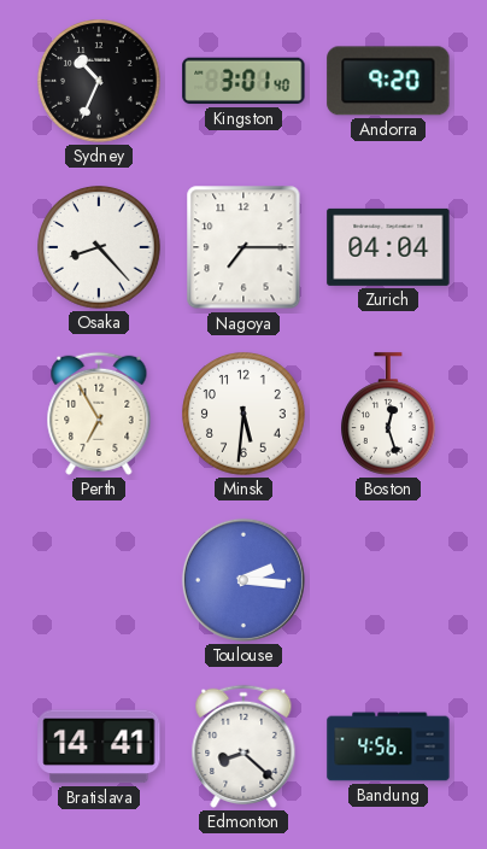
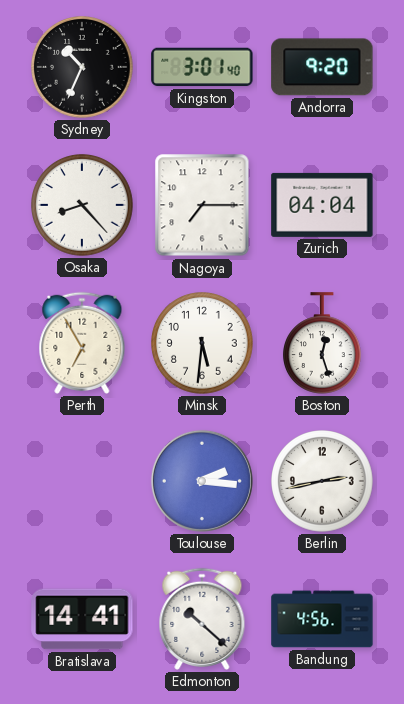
Berlin: none -> 2:43
Edmonton: 8:22 -> 10:22
